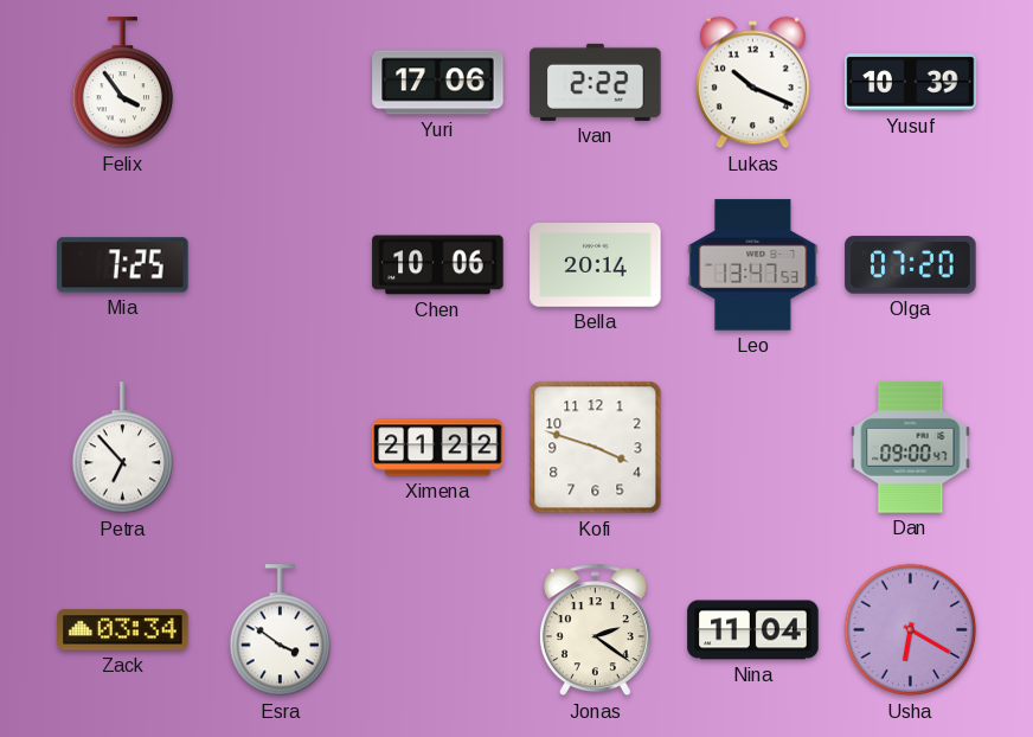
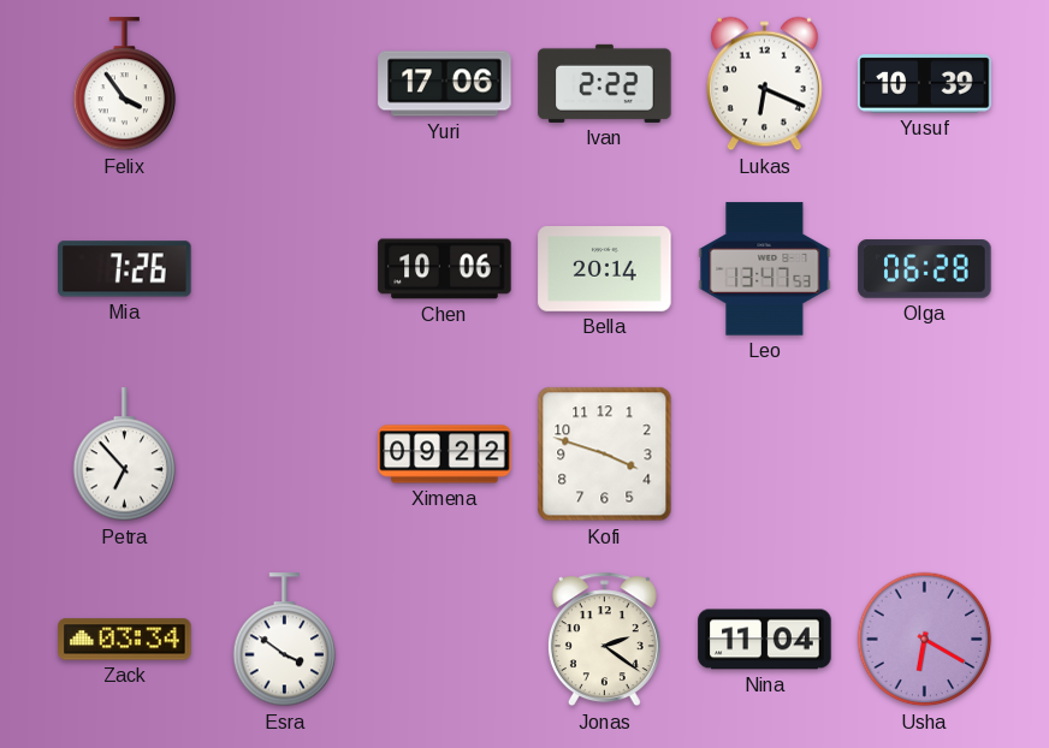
Lukas: 10:19 -> 6:19
Mia: 7:25 -> 7:26
Olga: 07:20 -> 06:28
Ximena: 21:22 -> 09:22
Dan: 09:00 -> none
